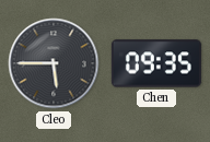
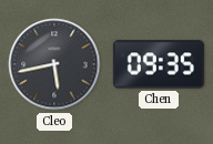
Cleo: 5:45 -> 5:43
